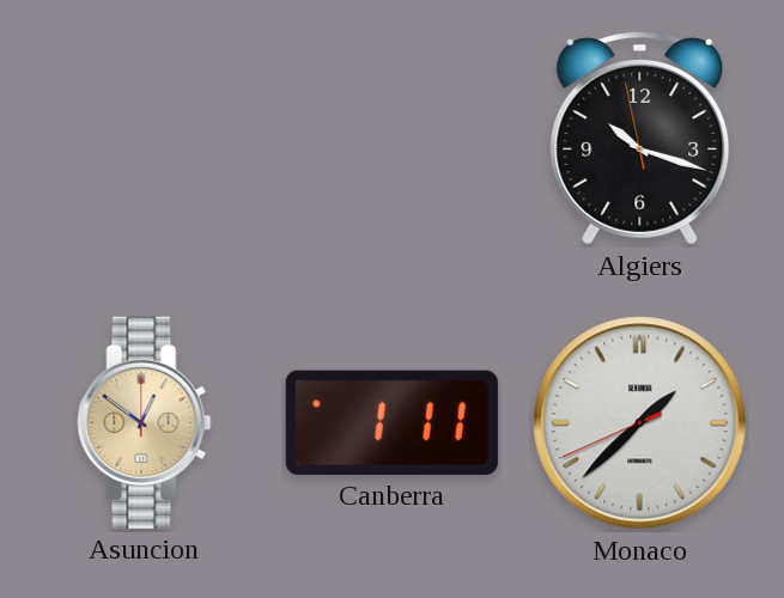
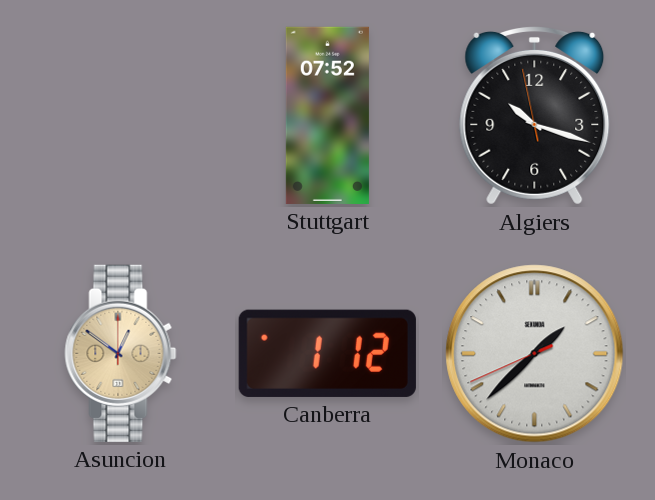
Stuttgart: none -> 07:52
Canberra: 1:11 -> 1:12
